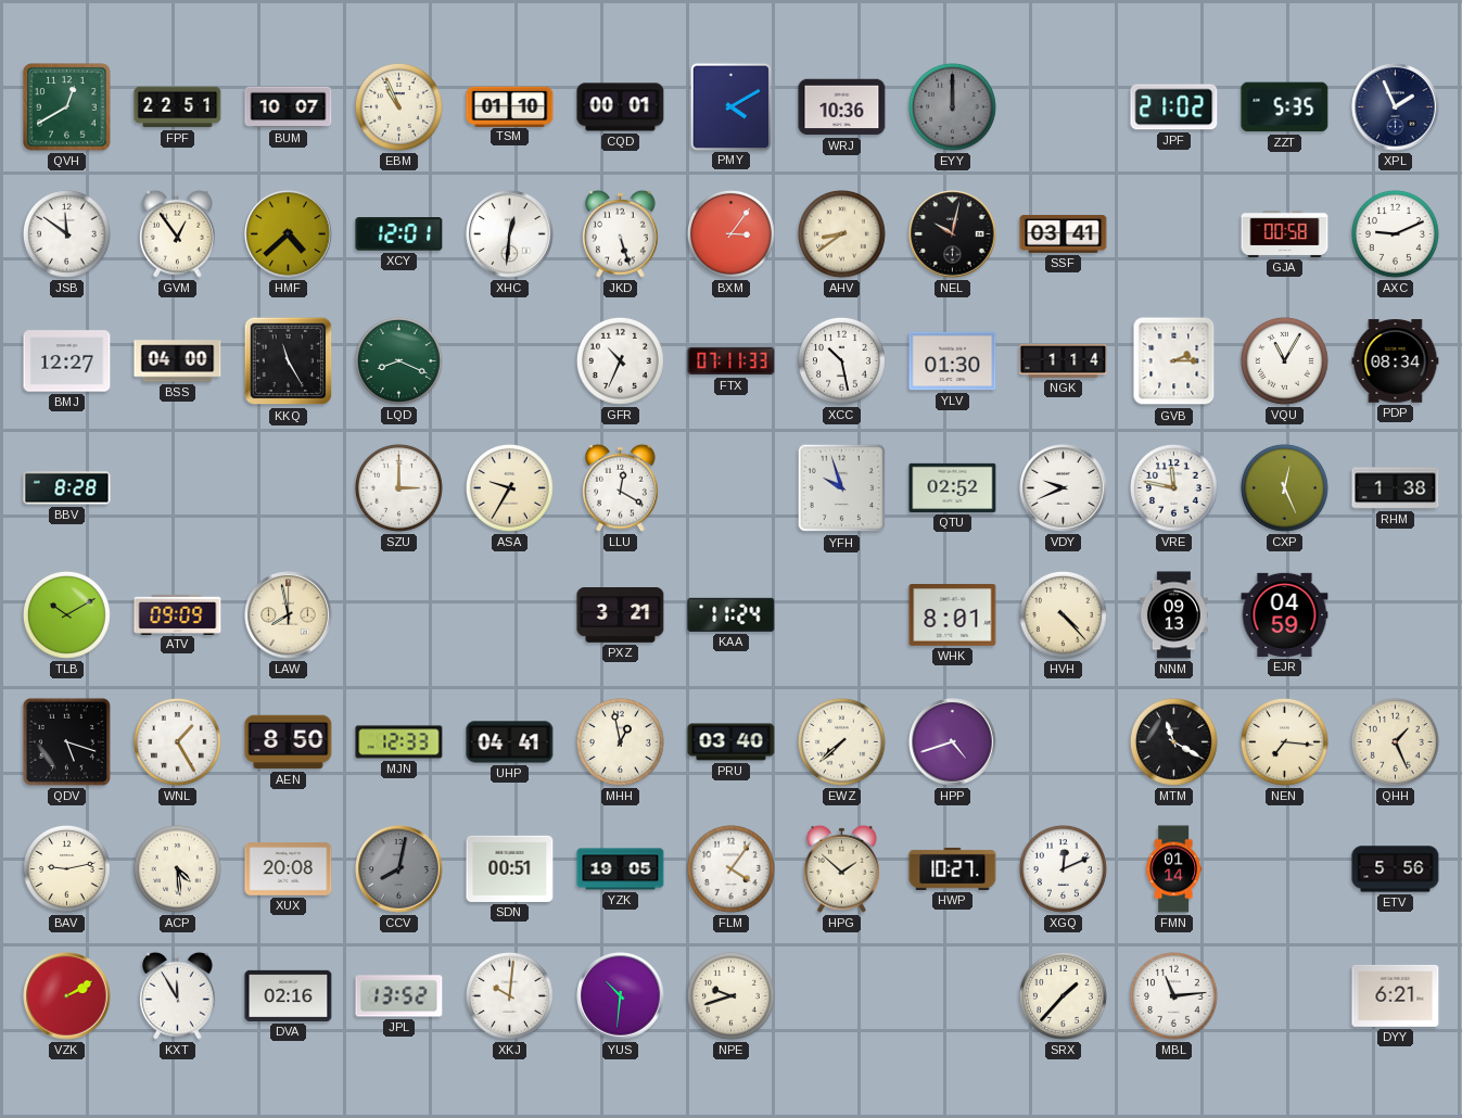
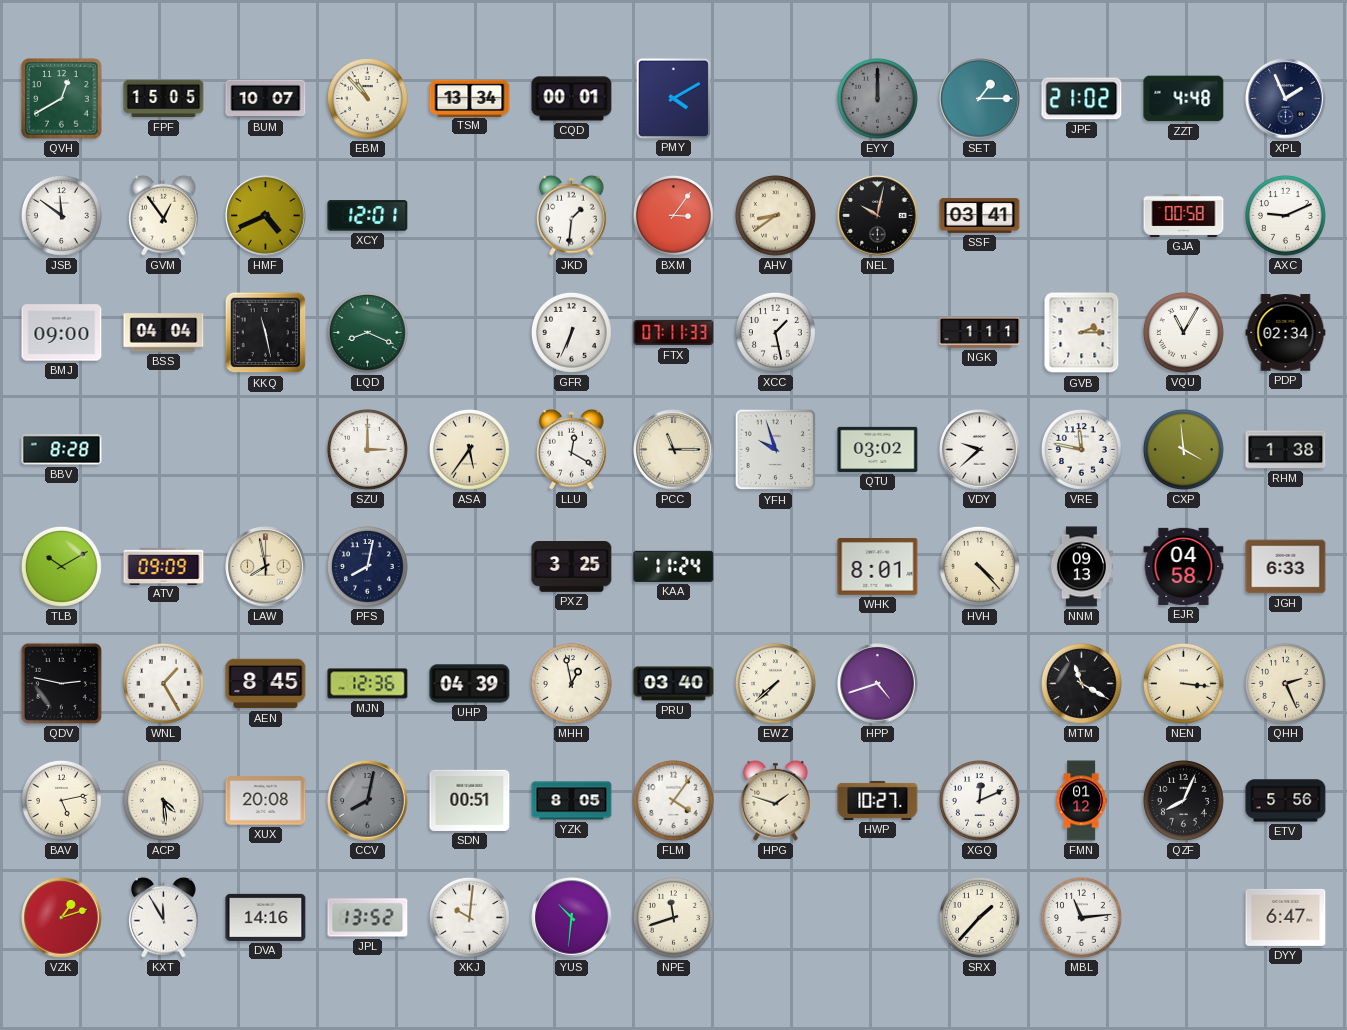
FPF: 22:51 -> 15:05
EBM: 10:56 -> 10:53
TSM: 01:10 -> 13:34
WRJ: 10:36 -> none
SET: none -> 1:15
ZZT: 5:35 -> 4:48
HMF: 4:38 -> 4:41
XHC: 12:31 -> none
JKD: 5:27 -> 1:31
BMJ: 12:27 -> 09:00
BSS: 04:00 -> 04:04
KKQ: 11:25 -> 11:28
GFR: 10:34 -> 6:34
XCC: 10:28 -> 1:28
YLV: 01:30 -> none
NGK: 1:14 -> 1:11
PDP: 08:34 -> 02:34
ASA: 9:35 -> 5:36
PCC: none -> 11:15
QTU: 02:52 -> 03:02
VDY: 9:41 -> 9:38
CXP: 12:26 -> 3:59
PFS: none -> 8:02
PXZ: 3:21 -> 3:25
EJR: 04:59 -> 04:58
JGH: none -> 6:33
QDV: 5:18 -> 2:47
AEN: 8:50 -> 8:45
MJN: 12:33 -> 12:36
UHP: 04:41 -> 04:39
NEN: 7:16 -> 3:16
QHH: 1:26 -> 2:26
BAV: 9:13 -> 5:13
YZK: 19:05 -> 8:05
HPG: 1:52 -> 1:48
FMN: 01:14 -> 01:12
QZF: none -> 8:04
VZK: 2:10 -> 1:12
DVA: 02:16 -> 14:16
NPE: 9:42 -> 11:42
DYY: 6:21 -> 6:47
